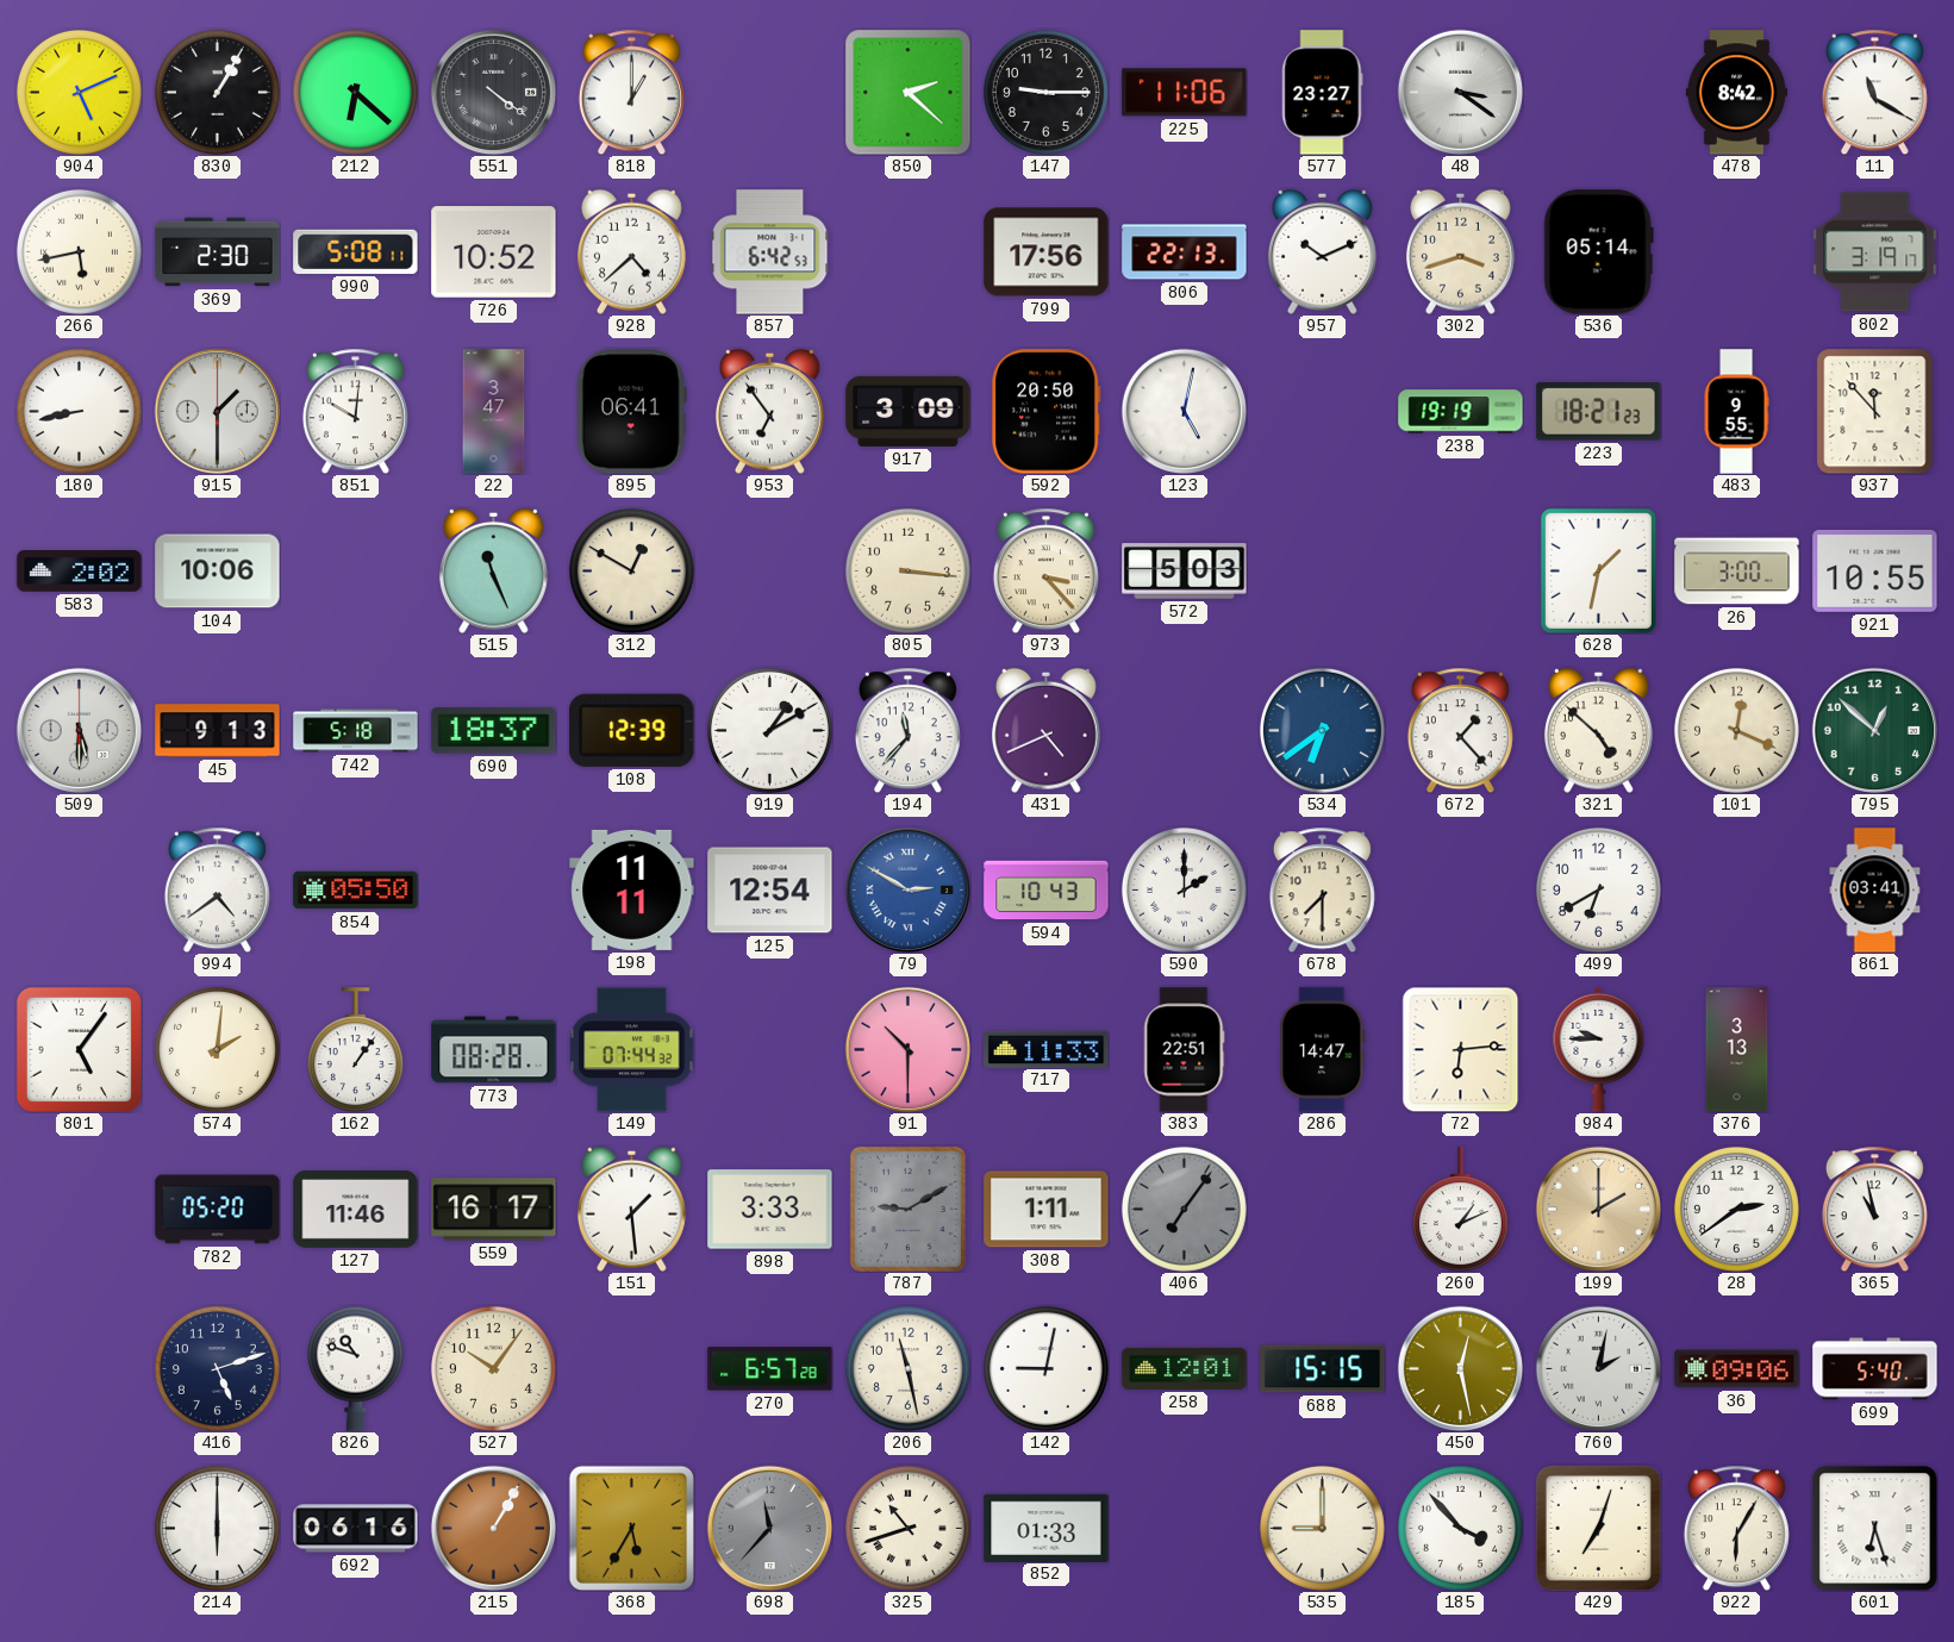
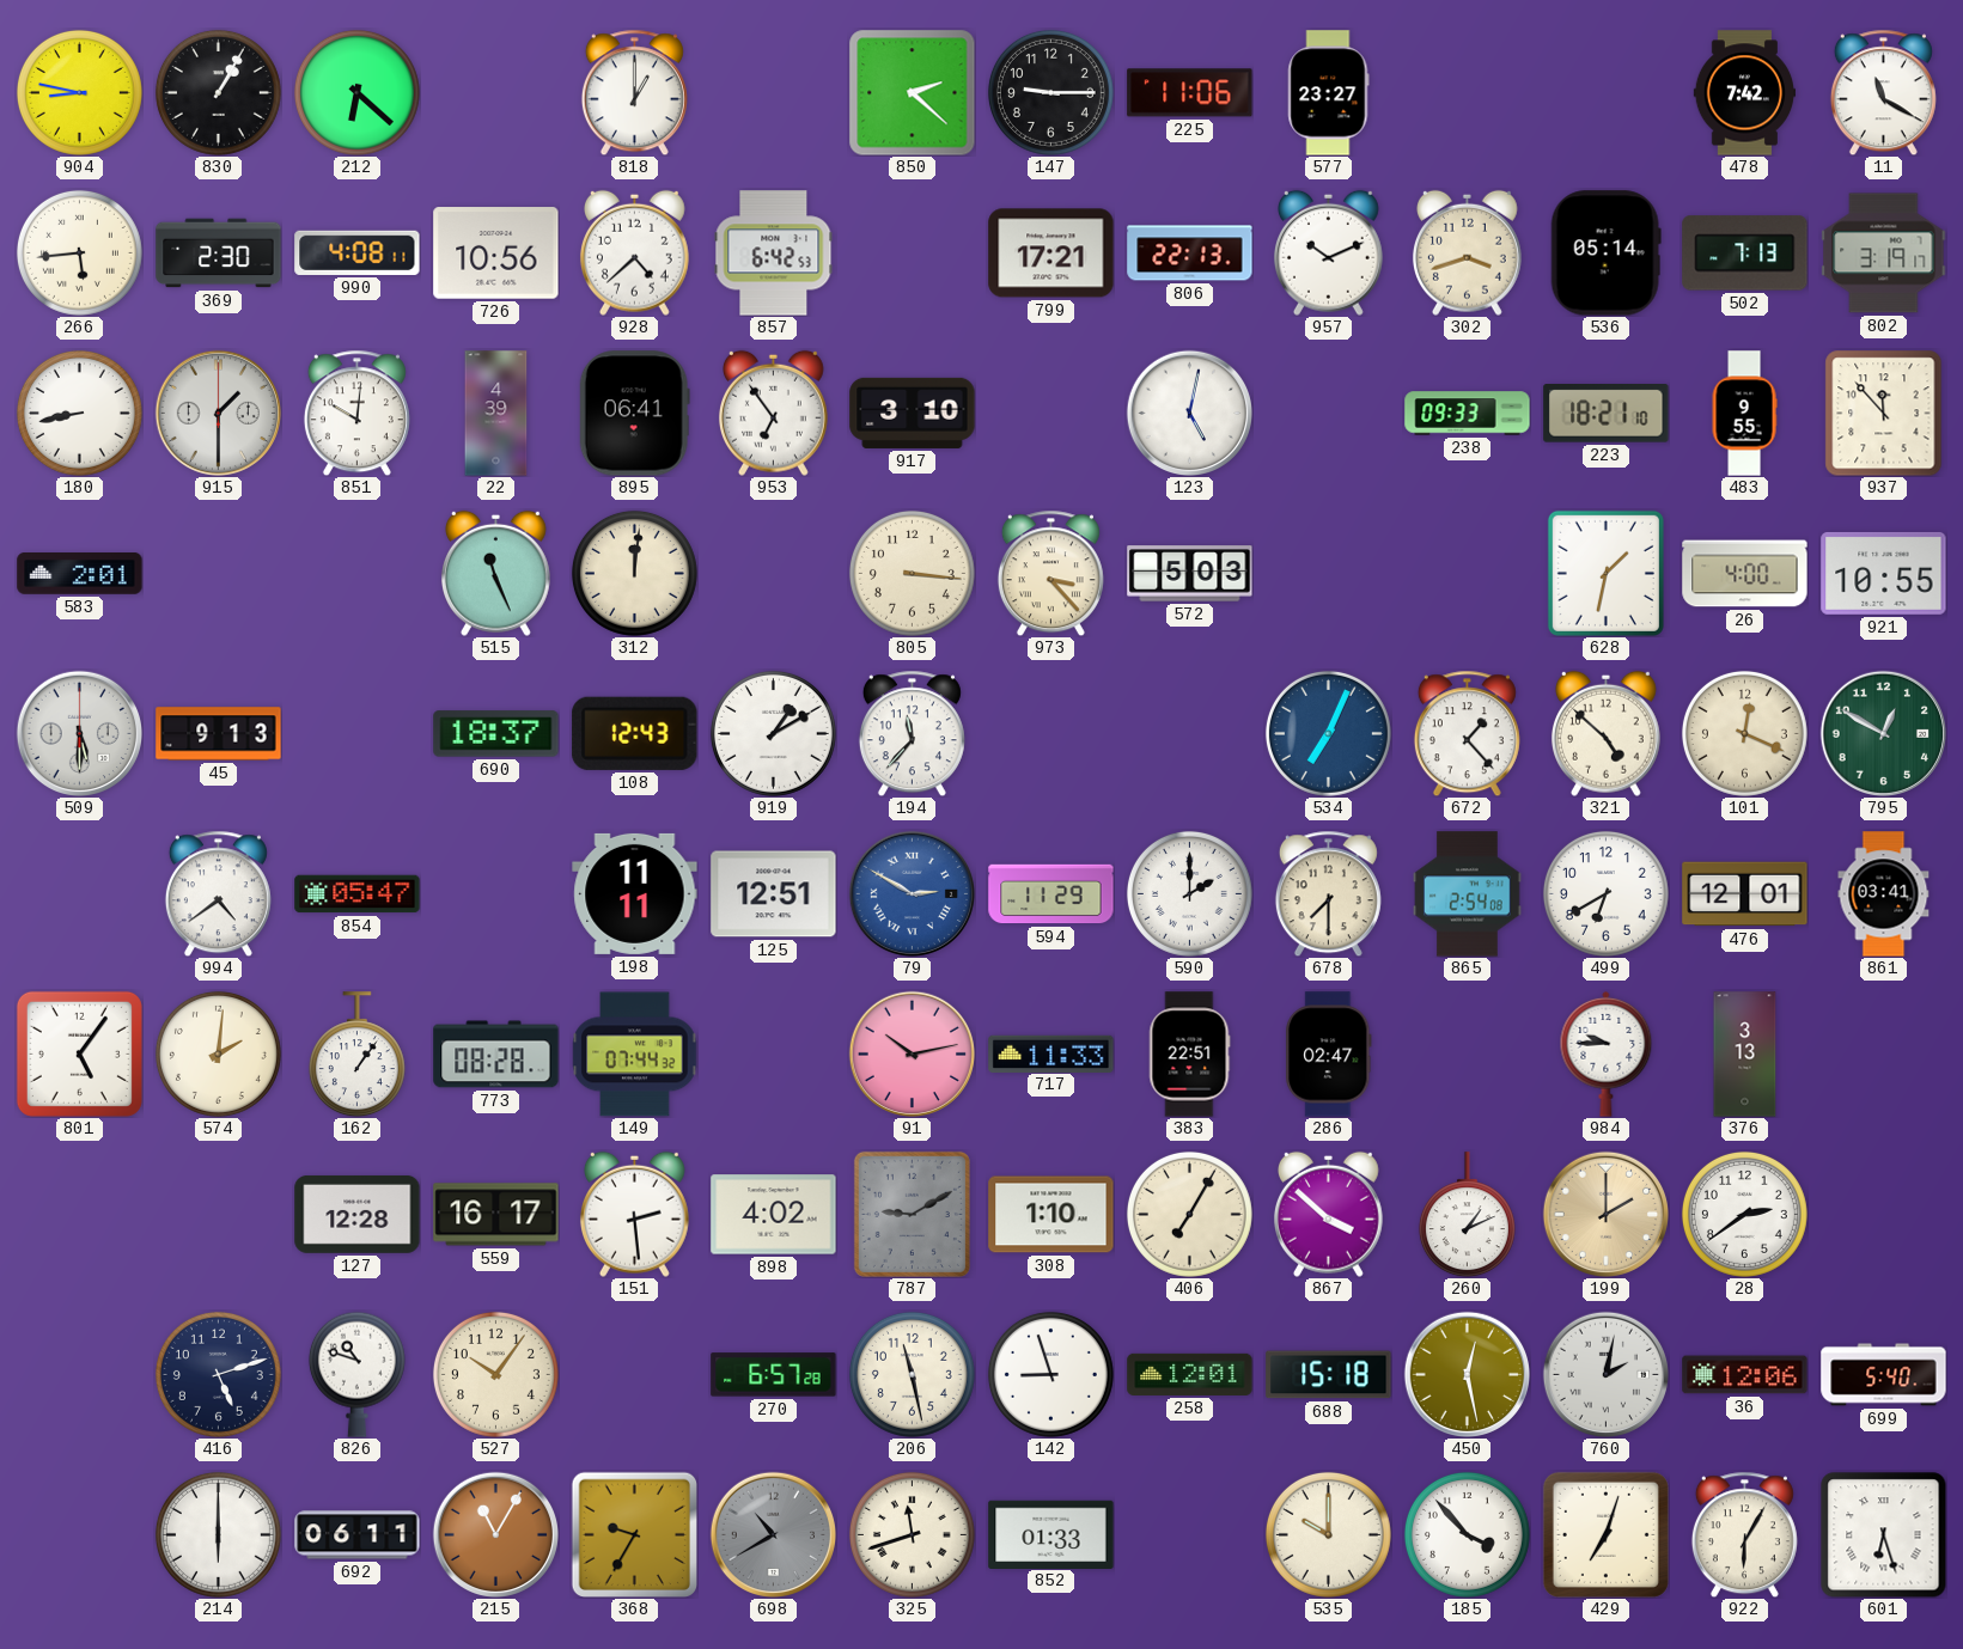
904: 5:11 -> 8:47
551: 4:21 -> none
48: 3:21 -> none
478: 8:42 -> 7:42
266: 5:43 -> 5:44
990: 5:08 -> 4:08
726: 10:52 -> 10:56
799: 17:56 -> 17:21
502: none -> 7:13
22: 3:47 -> 4:39
917: 3:09 -> 3:10
592: 20:50 -> none
238: 19:19 -> 09:33
223: 18:21:23 -> 18:21:10
583: 2:02 -> 2:01
104: 10:06 -> none
312: 12:50 -> 12:01
26: 3:00 -> 4:00
742: 5:18 -> none
108: 12:39 -> 12:43
431: 4:41 -> none
534: 6:39 -> 7:04
795: 12:52 -> 12:50
854: 05:50 -> 05:47
125: 12:54 -> 12:51
594: 10:43 -> 11:29
865: none -> 2:54
476: none -> 12:01
91: 10:30 -> 10:13
286: 14:47 -> 02:47
72: 6:14 -> none
782: 05:20 -> none
127: 11:46 -> 12:28
151: 1:29 -> 2:29
898: 3:33 -> 4:02
308: 1:11 -> 1:10
406: 7:06 -> 7:05
406 dial: grey -> cream
867: none -> 3:52
365: 10:58 -> none
142: 9:02 -> 8:57
688: 15:15 -> 15:18
36: 09:06 -> 12:06
692: 06:16 -> 06:11
215: 1:05 -> 11:05
368: 5:35 -> 9:35
698: 11:37 -> 10:40
325: 10:42 -> 11:42
535: 9:00 -> 10:00
